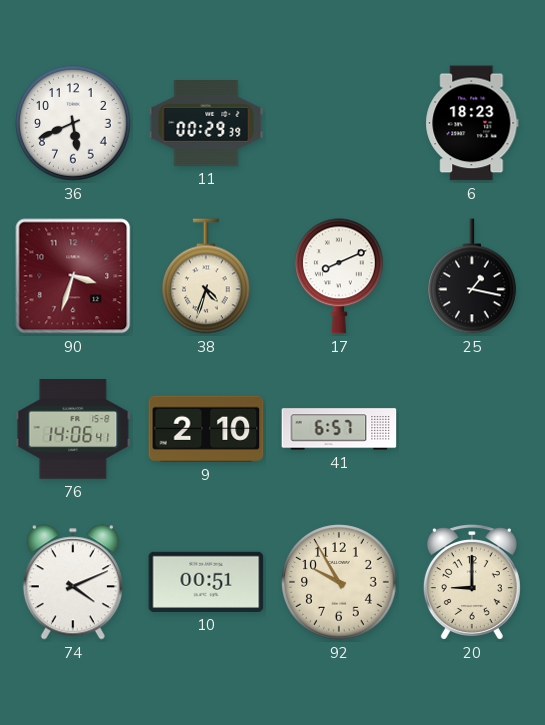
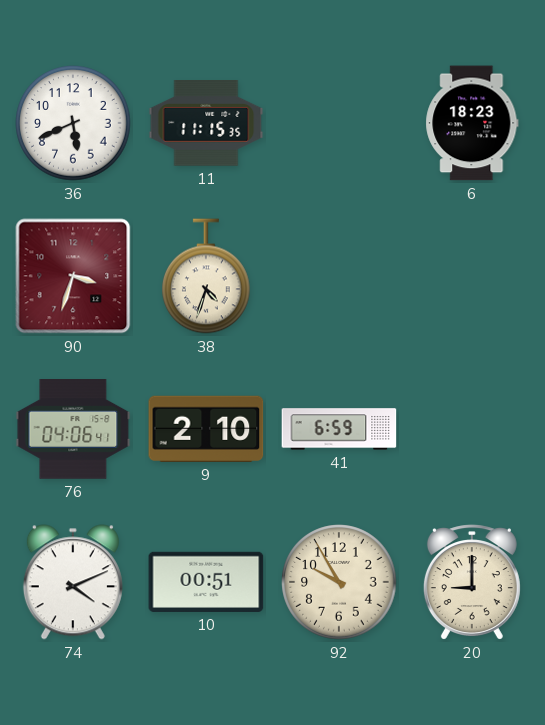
11: 00:29 -> 11:15
17: 8:11 -> none
25: 1:17 -> none
76: 14:06 -> 04:06
41: 6:57 -> 6:59
